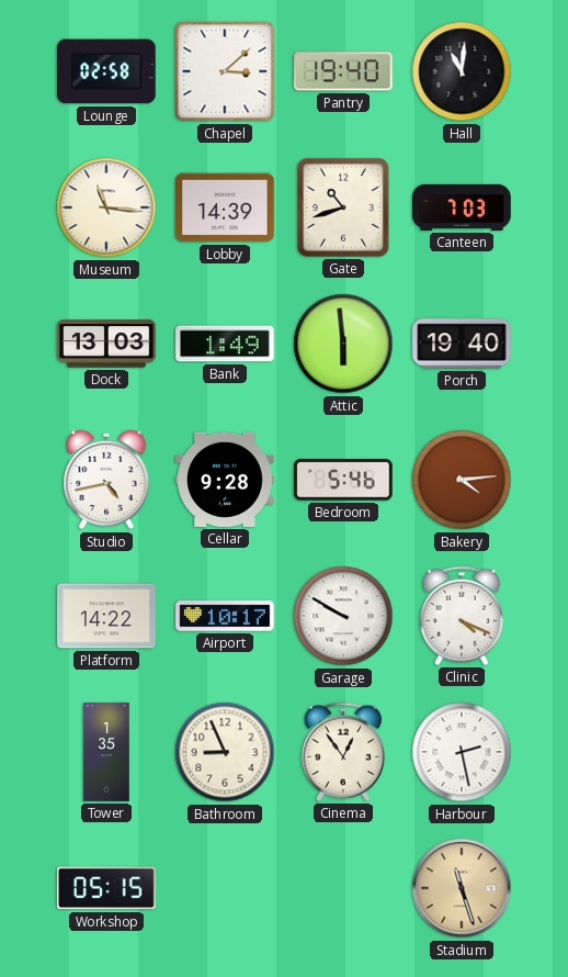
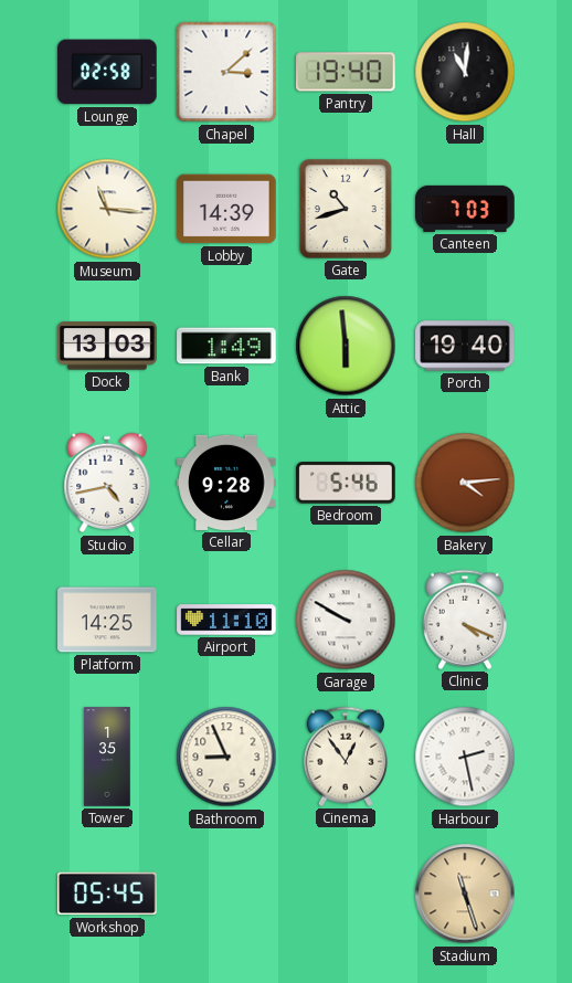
Platform: 14:22 -> 14:25
Airport: 10:17 -> 11:10
Workshop: 05:15 -> 05:45
